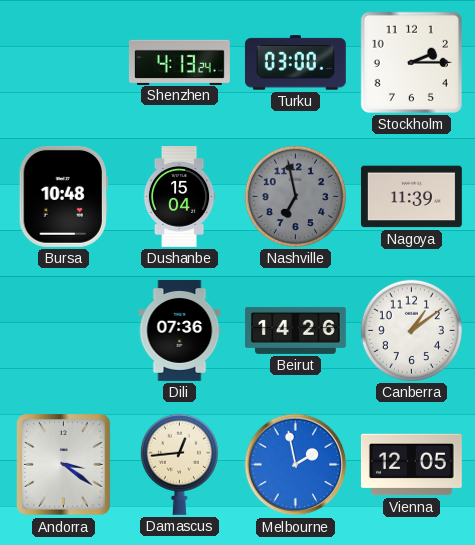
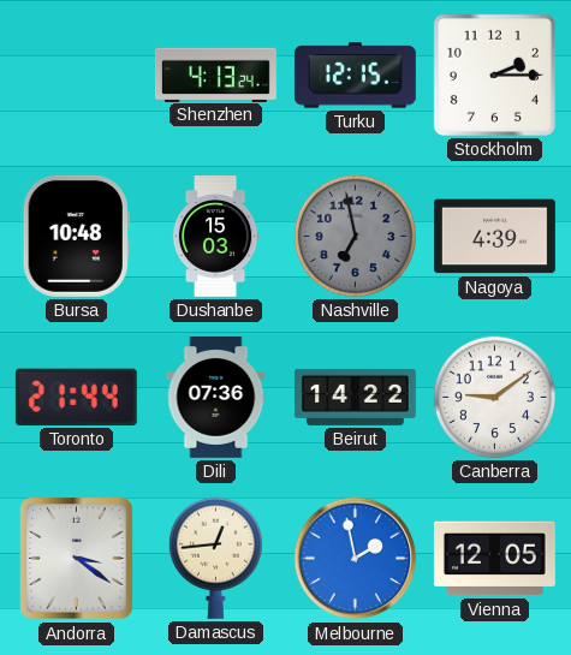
Turku: 03:00 -> 12:15
Dushanbe: 15:04 -> 15:03
Nagoya: 11:39 -> 4:39
Toronto: none -> 21:44
Beirut: 14:26 -> 14:22
Canberra: 1:09 -> 9:09
